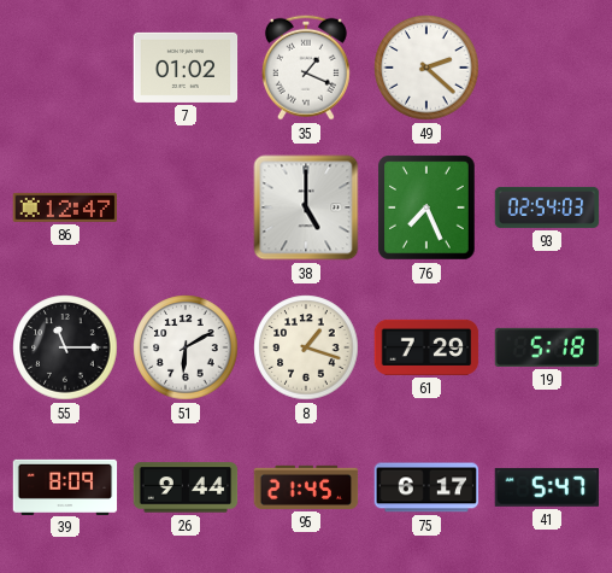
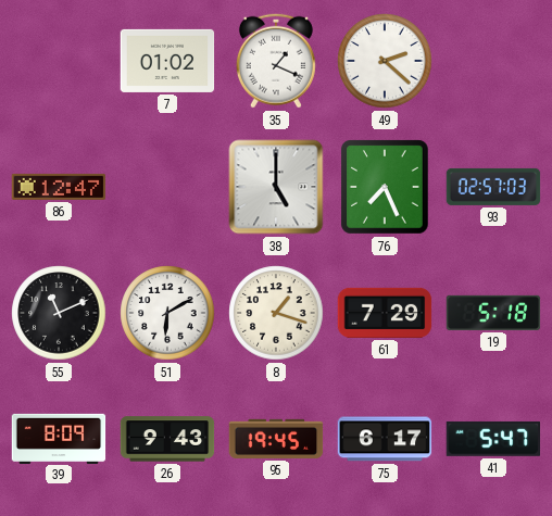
93: 02:54 -> 02:57
55: 11:15 -> 11:11
26: 9:44 -> 9:43
95: 21:45 -> 19:45
